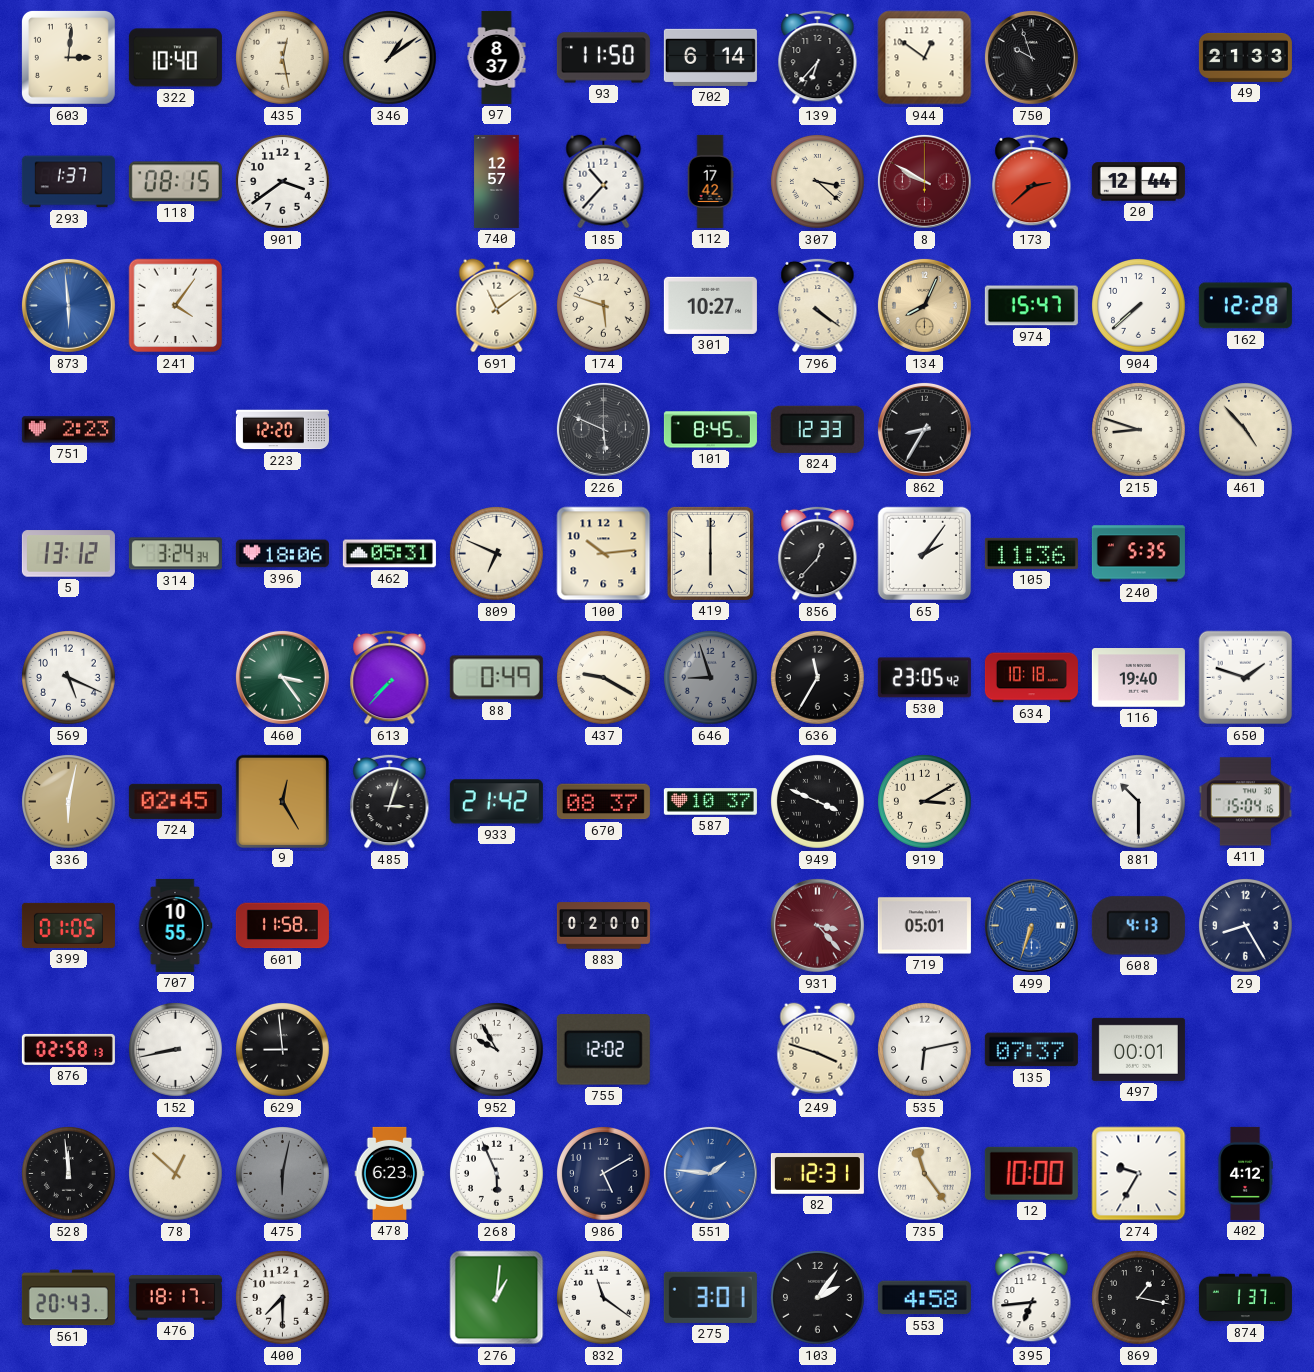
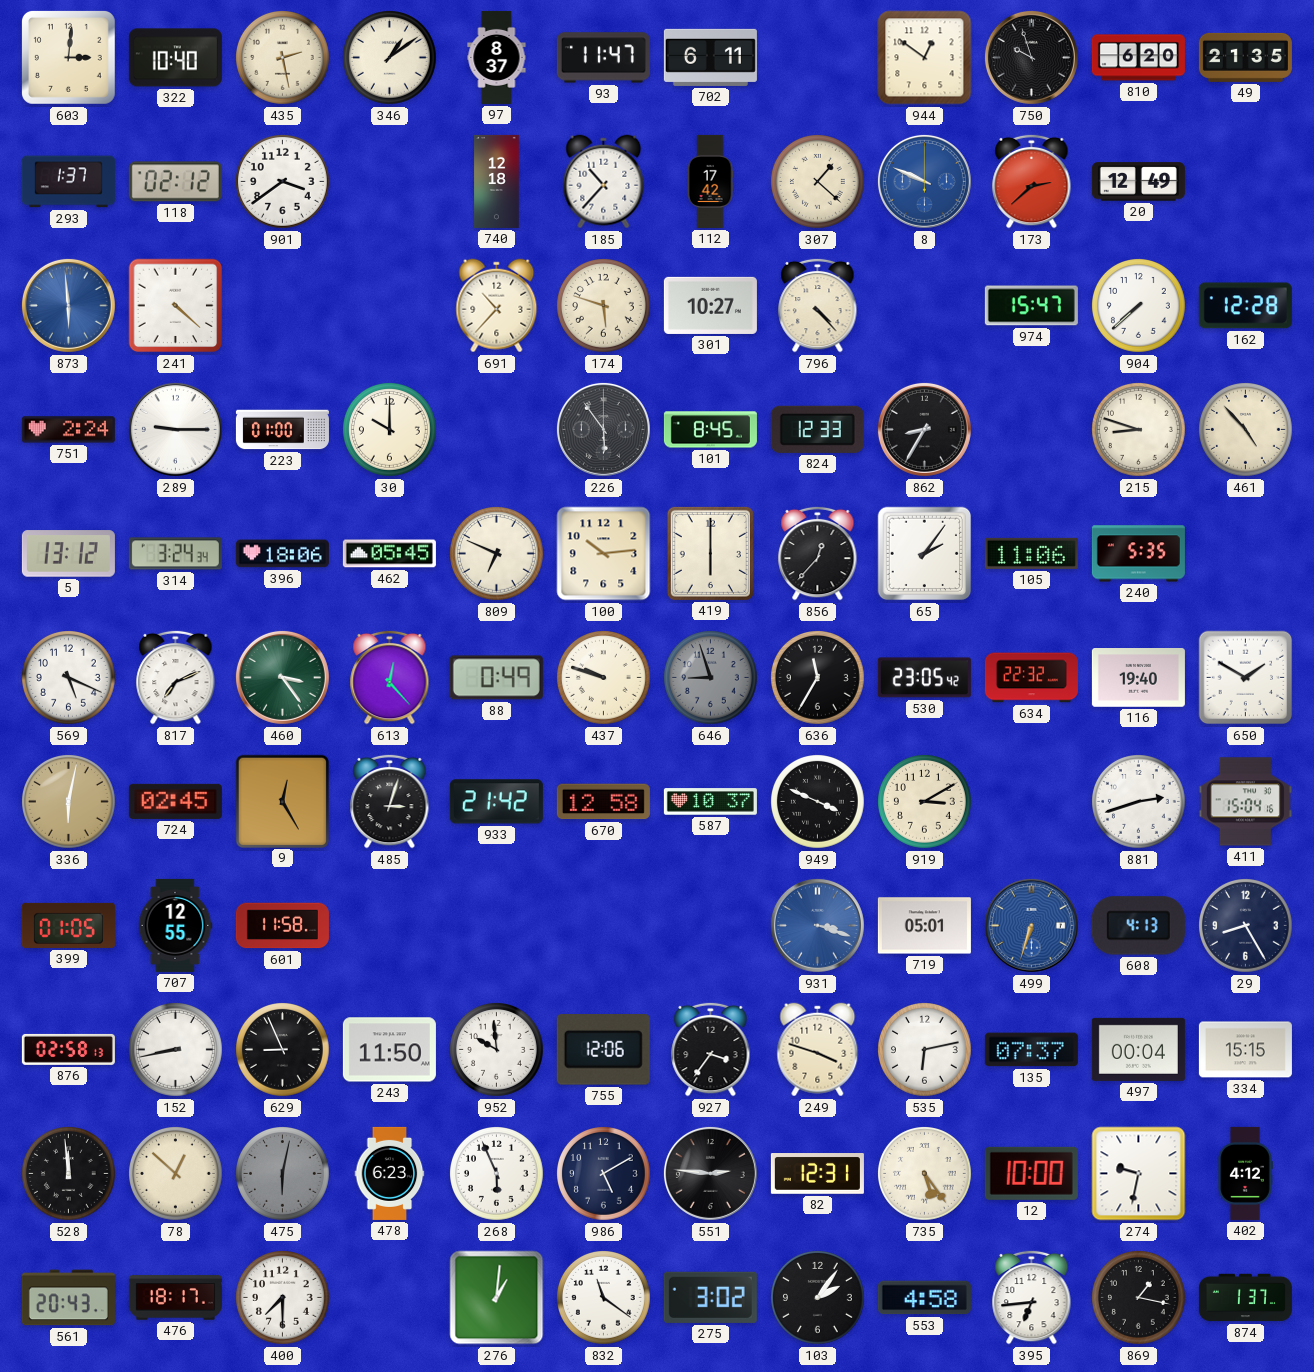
435: 12:28 -> 2:28
93: 11:50 -> 11:47
702: 6:14 -> 6:11
139: 6:37 -> none
810: none -> 6:20
49: 21:33 -> 21:35
118: 08:15 -> 02:12
740: 12:57 -> 12:18
307: 3:22 -> 1:22
8: 9:50 -> 9:49
8 dial: burgundy -> blue
20: 12:44 -> 12:49
241: 4:06 -> 4:22
691: 11:09 -> 10:37
796: 4:21 -> 4:23
134: 8:04 -> none
751: 2:23 -> 2:24
289: none -> 9:15
223: 12:20 -> 01:00
30: none -> 10:00
226: 5:49 -> 5:54
462: 05:31 -> 05:45
105: 11:36 -> 11:06
817: none -> 7:11
613: 7:37 -> 12:23
437: 9:20 -> 9:48
634: 10:18 -> 22:32
650: 1:48 -> 1:50
670: 08:37 -> 12:58
881: 10:30 -> 2:42
707: 10:55 -> 12:55
883: 02:00 -> none
931: 3:23 -> 3:18
931 dial: burgundy -> blue
629: 8:59 -> 8:56
243: none -> 11:50
952: 9:55 -> 9:59
755: 12:02 -> 12:06
927: none -> 3:36
497: 00:01 -> 00:04
334: none -> 15:15
551: 1:46 -> 2:46
551 dial: blue -> black
735: 11:24 -> 5:24
274: 9:35 -> 9:32
275: 3:01 -> 3:02
